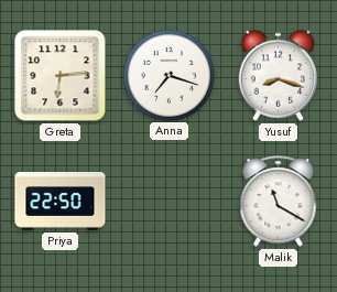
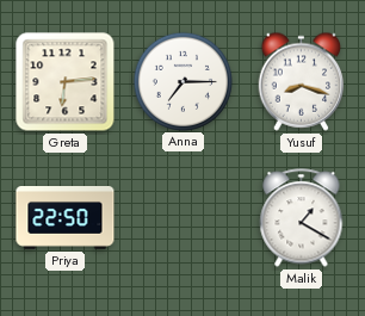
Anna: 7:18 -> 7:15
Malik: 11:20 -> 1:20
